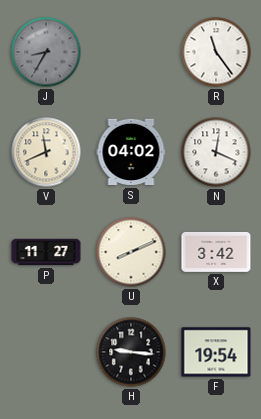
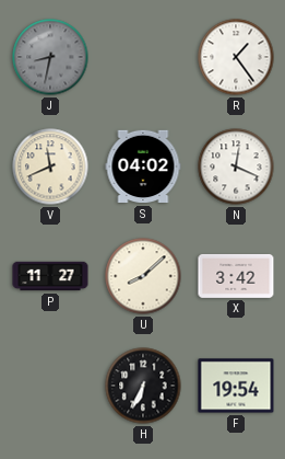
J: 8:35 -> 8:32
R: 11:24 -> 1:24
U: 8:11 -> 8:08
H: 9:16 -> 6:34
